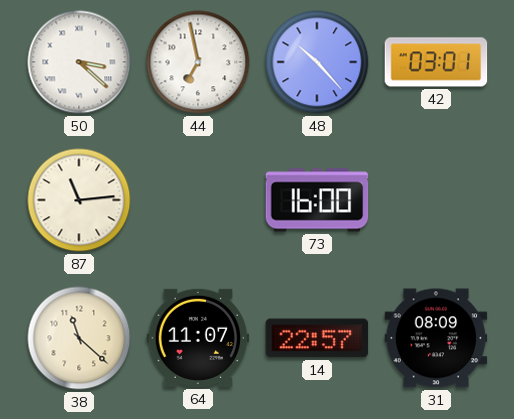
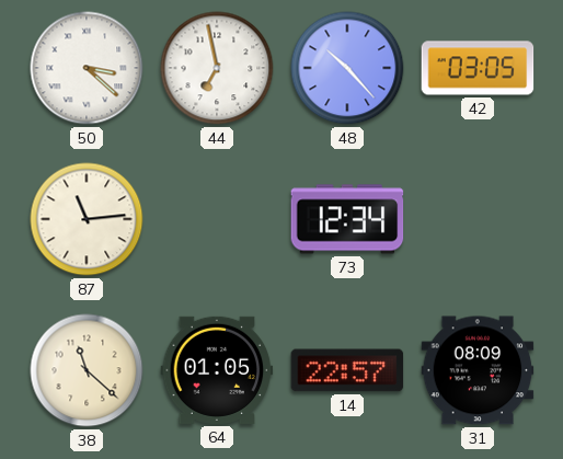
42: 03:01 -> 03:05
73: 16:00 -> 12:34
64: 11:07 -> 01:05
